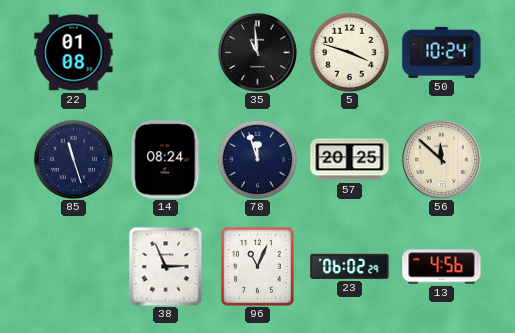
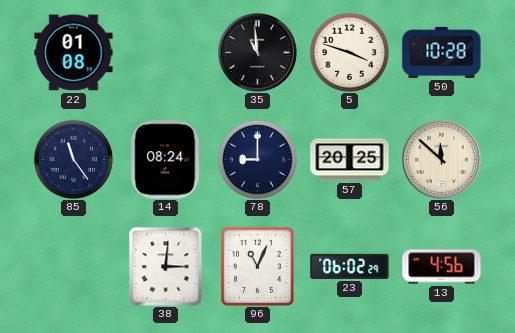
50: 10:24 -> 10:28
85: 11:27 -> 11:24
78: 11:57 -> 9:00
38: 2:56 -> 3:01
